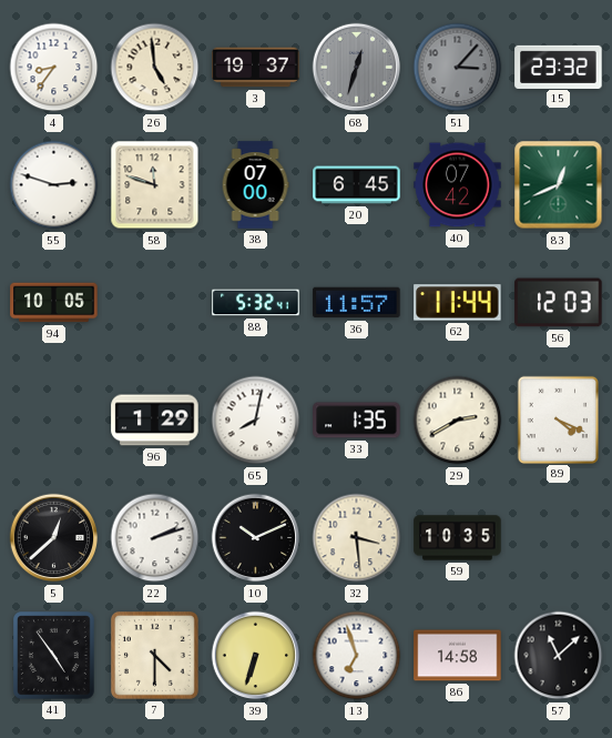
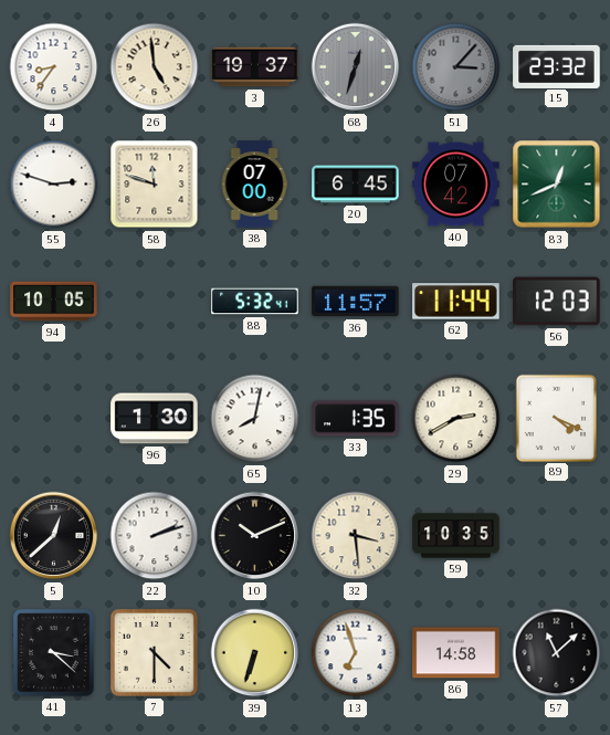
96: 1:29 -> 1:30
41: 4:54 -> 3:22
